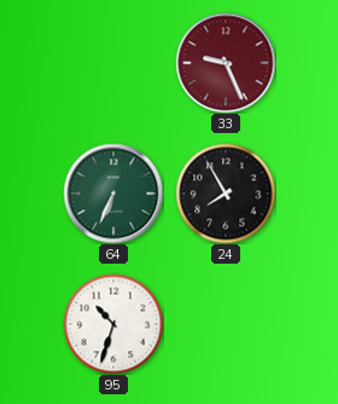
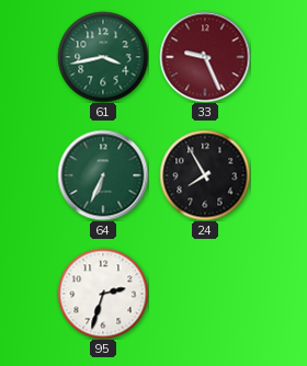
61: none -> 3:43
95: 10:33 -> 2:33
